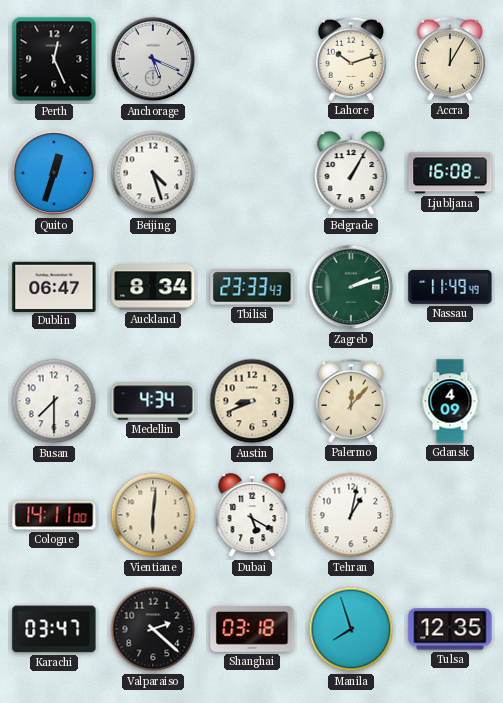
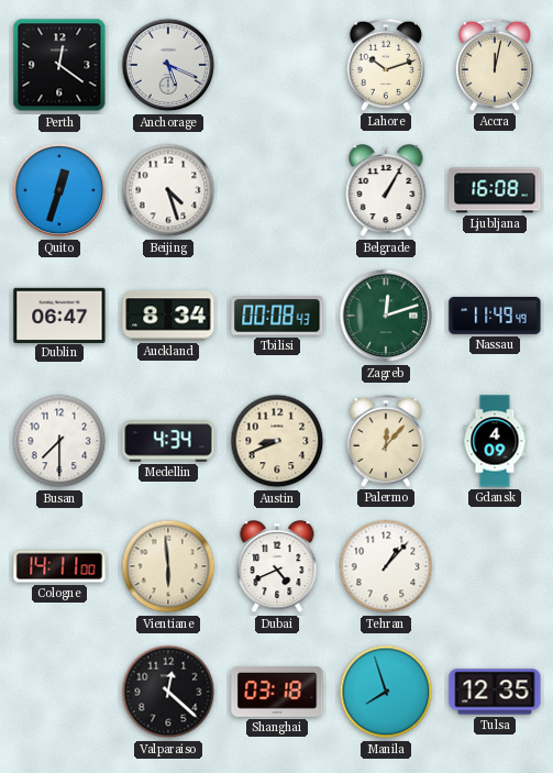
Perth: 12:26 -> 12:21
Accra: 12:05 -> 12:02
Tbilisi: 23:33 -> 00:08
Zagreb: 2:12 -> 12:12
Vientiane: 6:01 -> 5:59
Dubai: 5:20 -> 4:41
Tehran: 1:02 -> 1:07
Karachi: 03:47 -> none
Valparaiso: 2:22 -> 12:22
